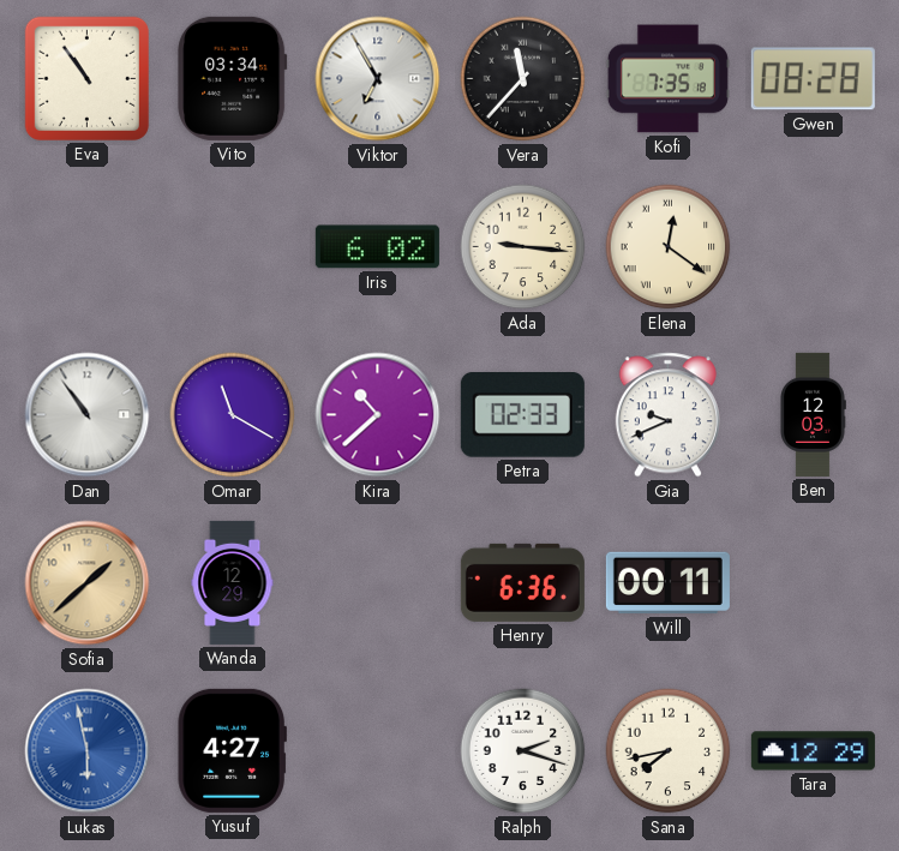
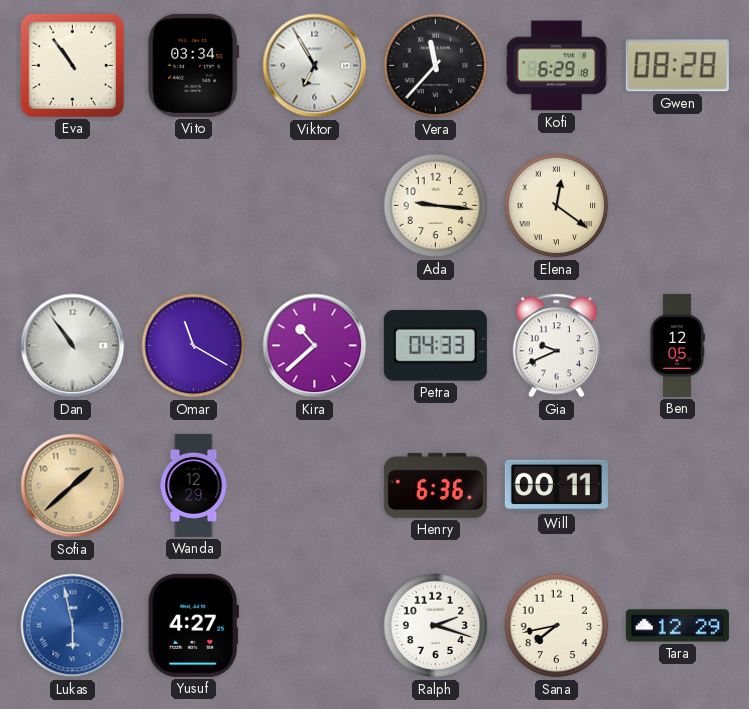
Kofi: 7:35 -> 6:29
Iris: 6:02 -> none
Petra: 02:33 -> 04:33
Ben: 12:03 -> 12:05
